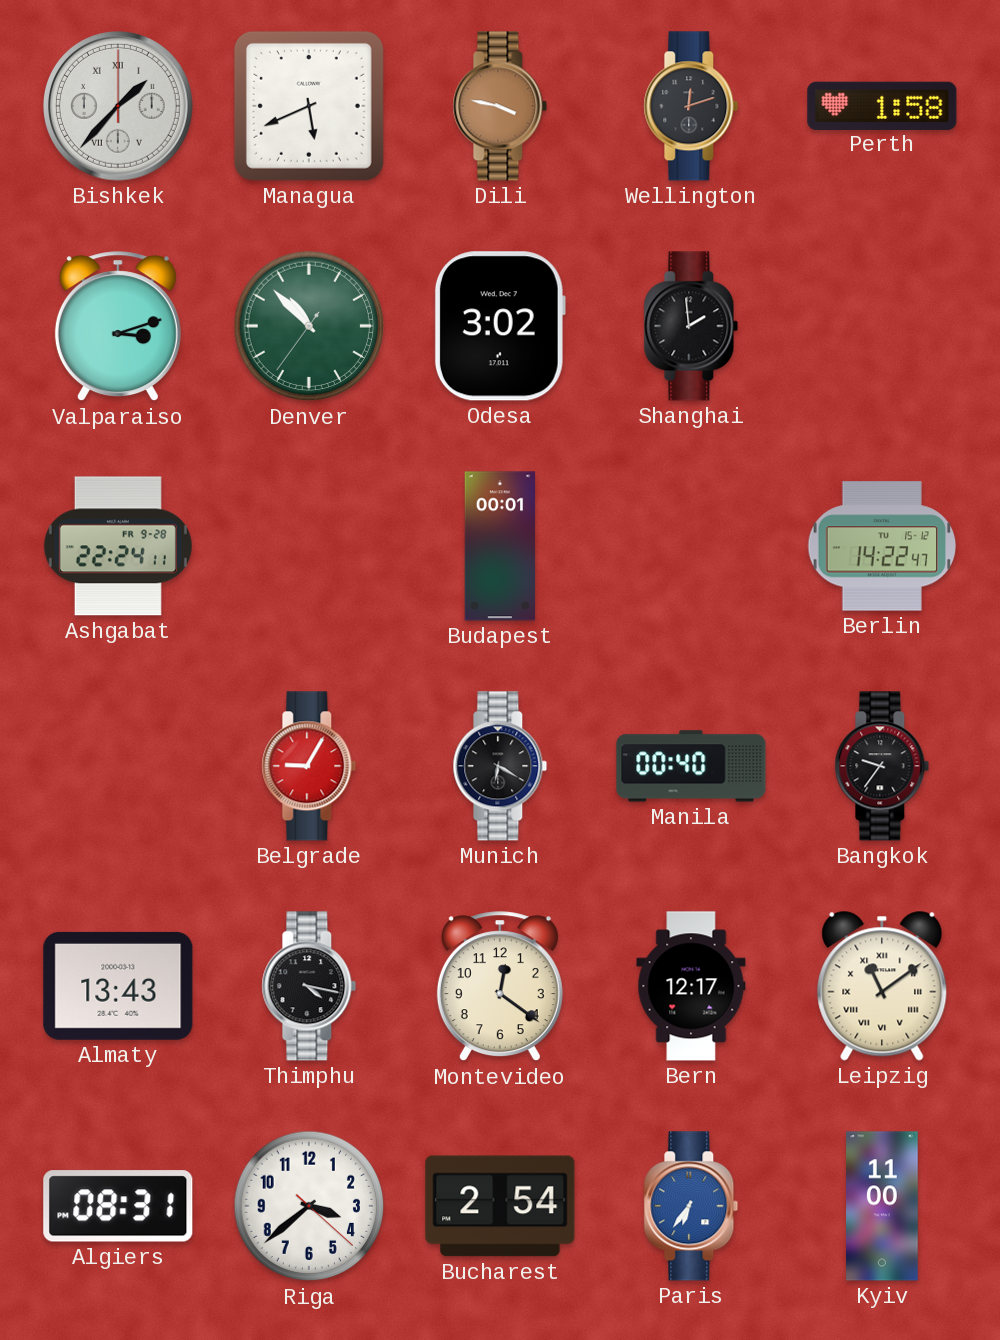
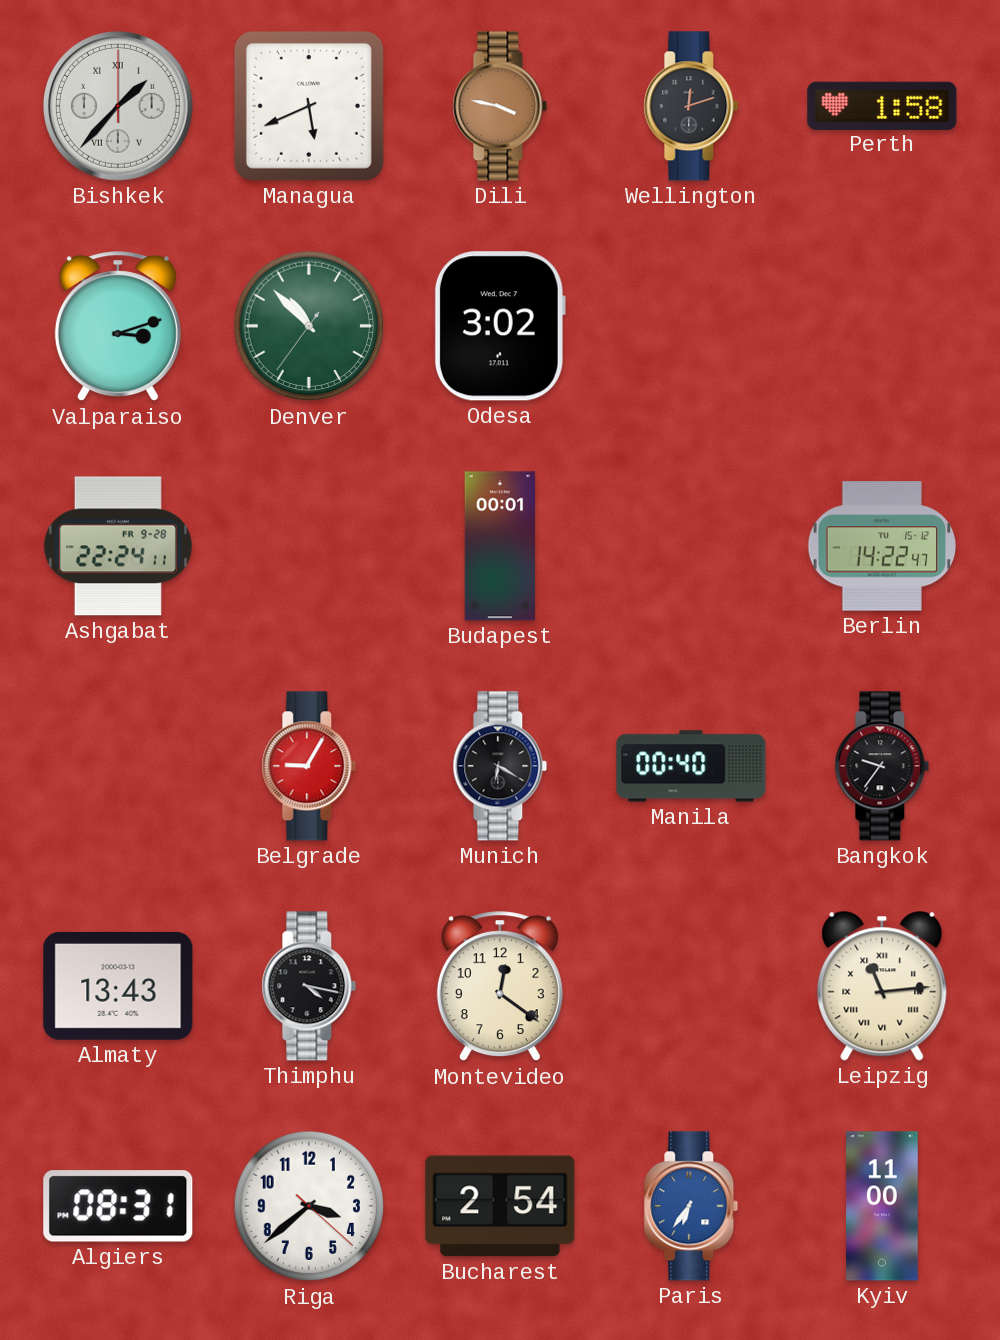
Shanghai: 1:59 -> none
Bern: 12:17 -> none
Leipzig: 11:09 -> 11:14
